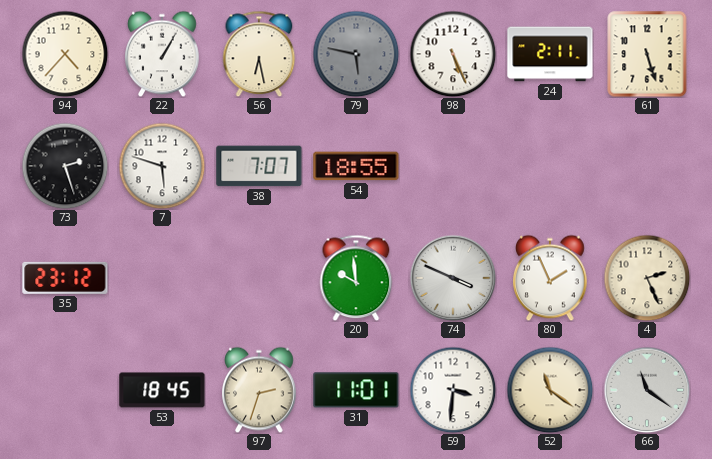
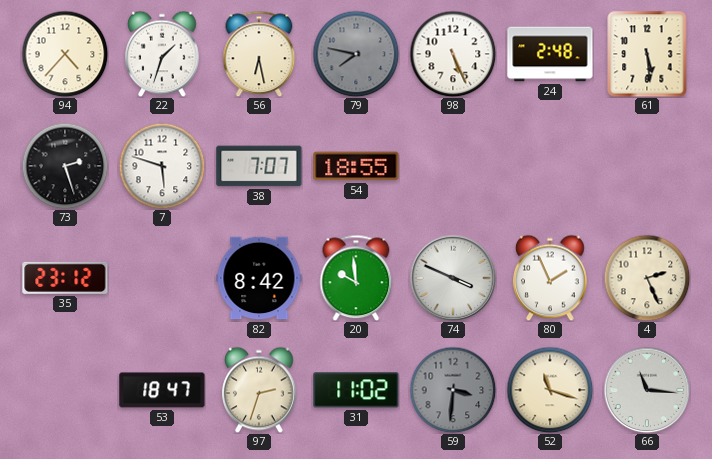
22: 1:05 -> 1:33
79: 5:47 -> 7:47
24: 2:11 -> 2:48
61: 5:27 -> 5:29
82: none -> 8:42
53: 18:45 -> 18:47
31: 11:01 -> 11:02
59 dial: white -> grey
52: 11:21 -> 11:18
66: 11:21 -> 11:16
